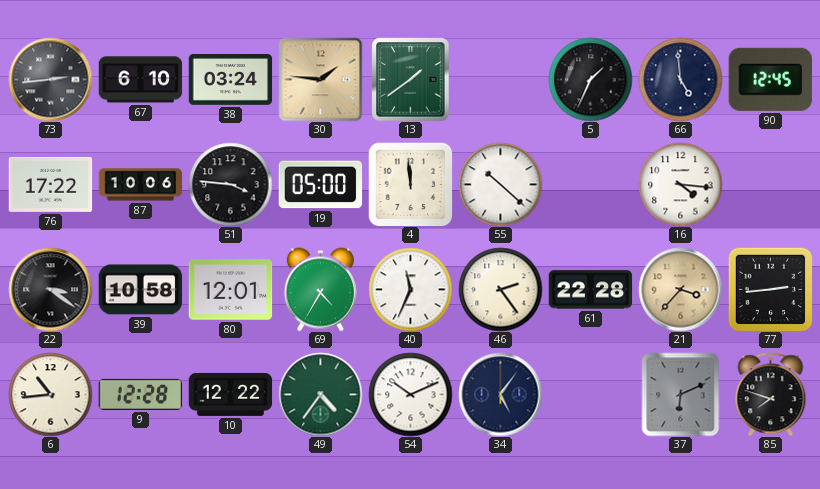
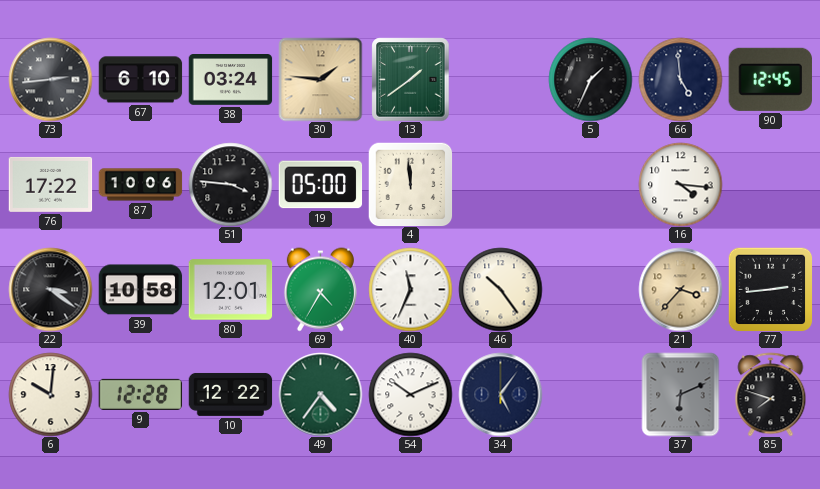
55: 10:22 -> none
46: 2:24 -> 10:24
61: 22:28 -> none
6: 10:44 -> 10:01
